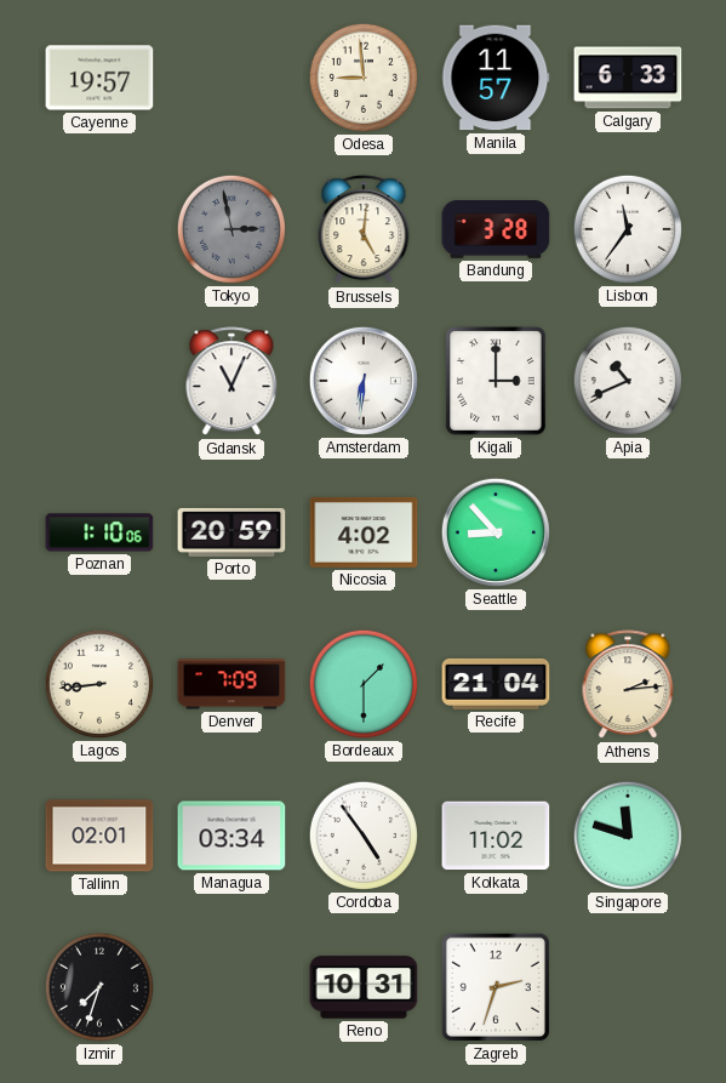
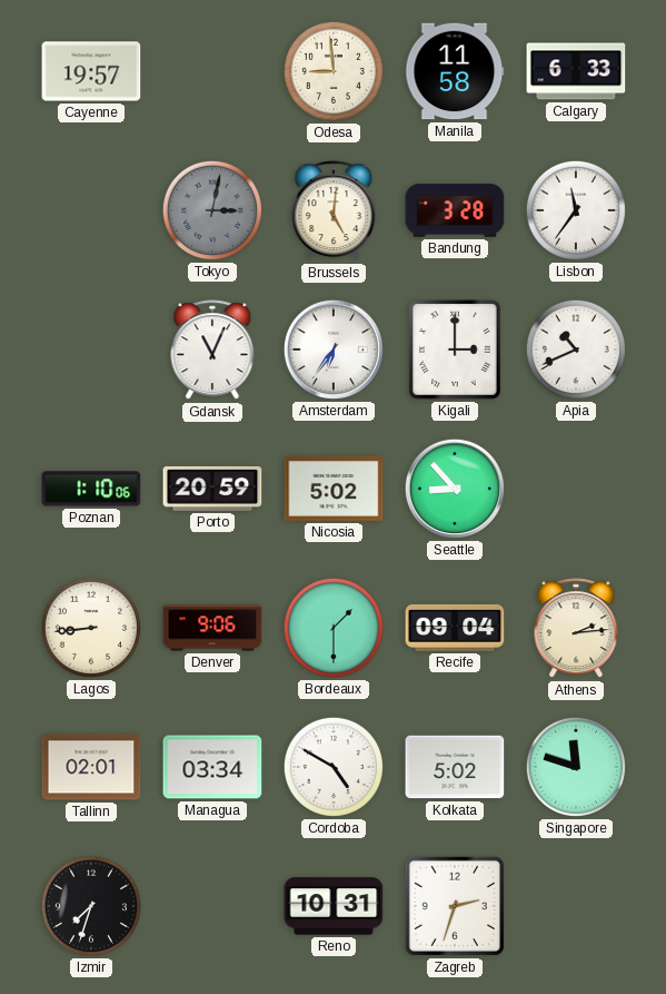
Manila: 11:57 -> 11:58
Tokyo: 2:58 -> 3:02
Amsterdam: 6:31 -> 6:36
Nicosia: 4:02 -> 5:02
Denver: 7:09 -> 9:06
Recife: 21:04 -> 09:04
Cordoba: 4:54 -> 4:50
Kolkata: 11:02 -> 5:02
